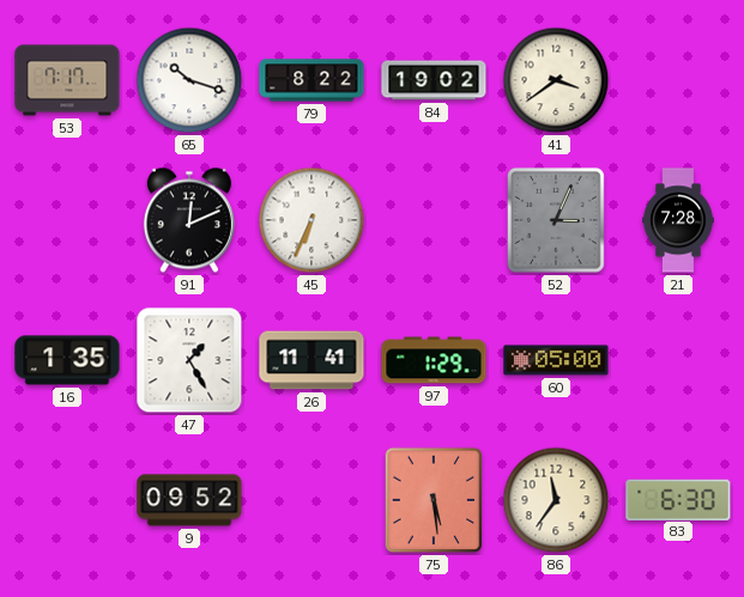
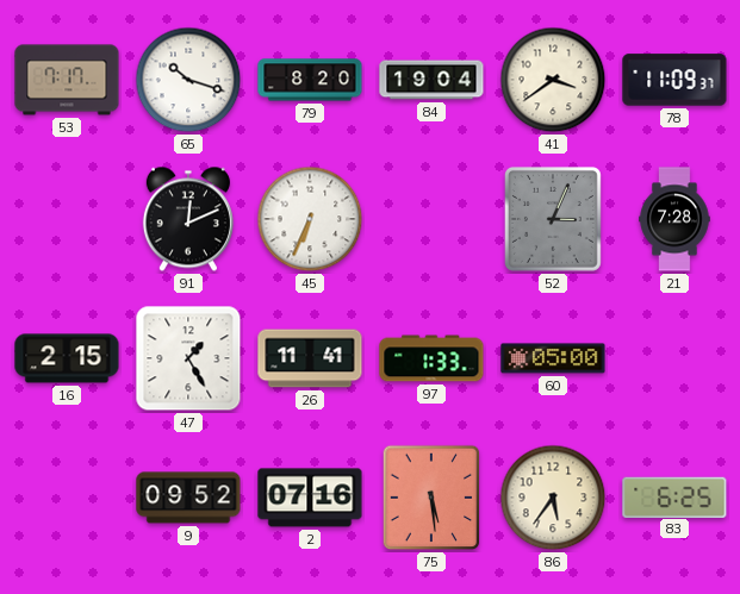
79: 8:22 -> 8:20
84: 19:02 -> 19:04
78: none -> 11:09
16: 1:35 -> 2:15
97: 1:29 -> 1:33
2: none -> 07:16
86: 11:36 -> 5:36
83: 6:30 -> 6:25
